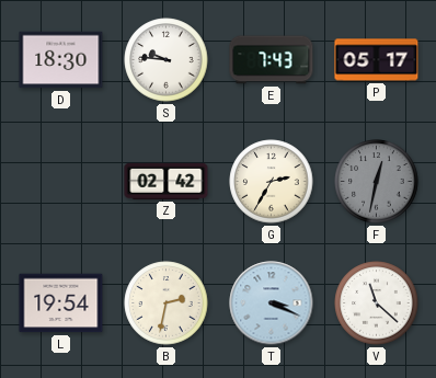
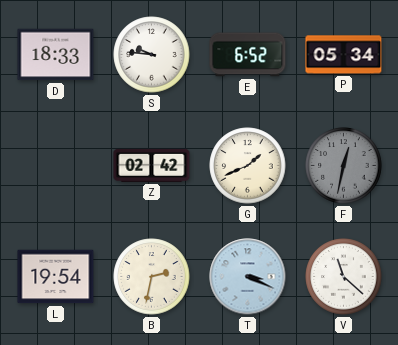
D: 18:30 -> 18:33
E: 7:43 -> 6:52
P: 05:17 -> 05:34
G: 2:35 -> 1:41
